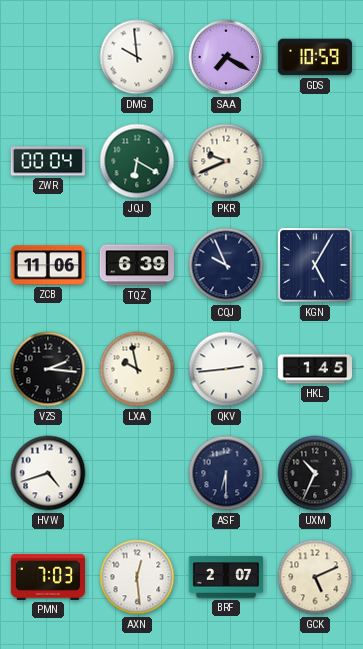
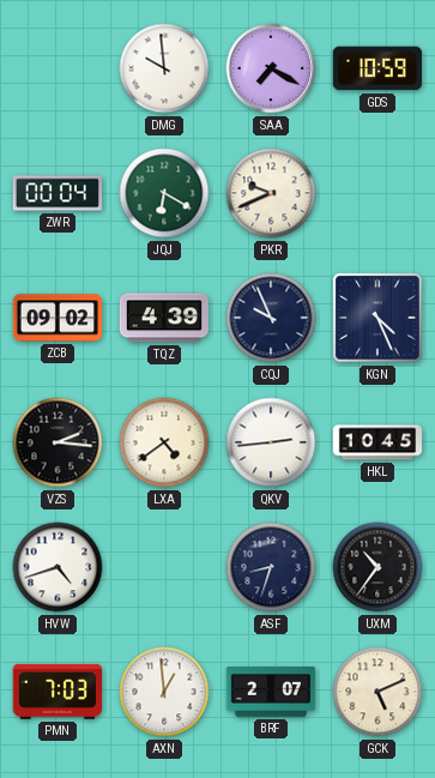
ZCB: 11:06 -> 09:02
TQZ: 6:39 -> 4:39
KGN: 5:05 -> 4:26
LXA: 9:58 -> 4:39
HKL: 1:45 -> 10:45
ASF: 6:30 -> 8:33
UXM: 10:34 -> 10:36
AXN: 12:29 -> 12:59
